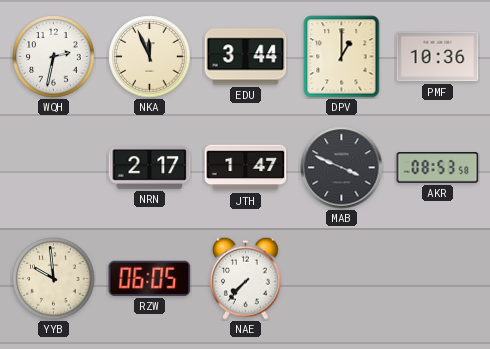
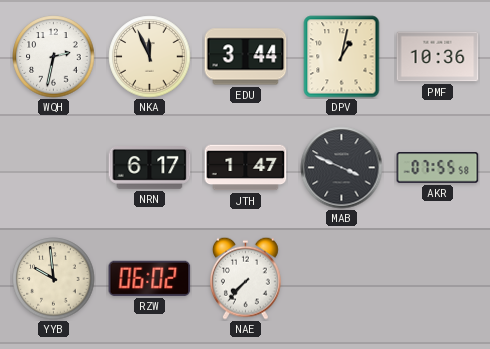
DPV: 1:00 -> 1:02
NRN: 2:17 -> 6:17
AKR: 08:53 -> 07:55
RZW: 06:05 -> 06:02
